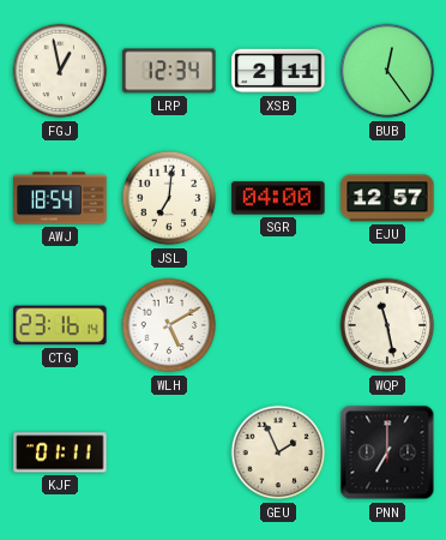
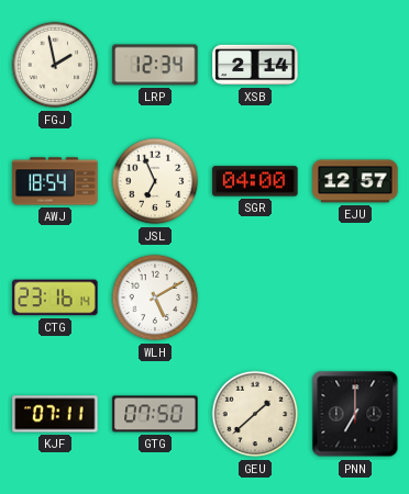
FGJ: 12:58 -> 1:58
XSB: 2:11 -> 2:14
BUB: 12:24 -> none
JSL: 7:01 -> 6:56
WQP: 11:28 -> none
KJF: 01:11 -> 07:11
GTG: none -> 07:50
GEU: 1:56 -> 1:38
